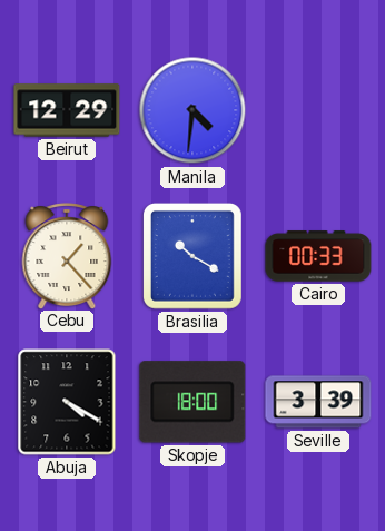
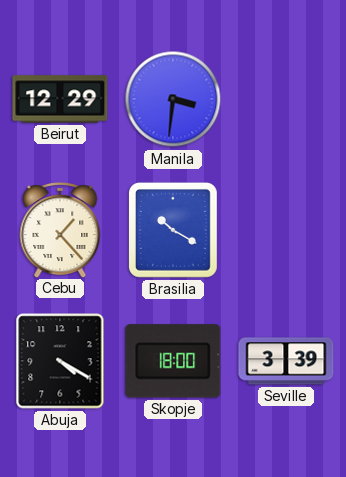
Manila: 4:31 -> 3:31
Cairo: 00:33 -> none
